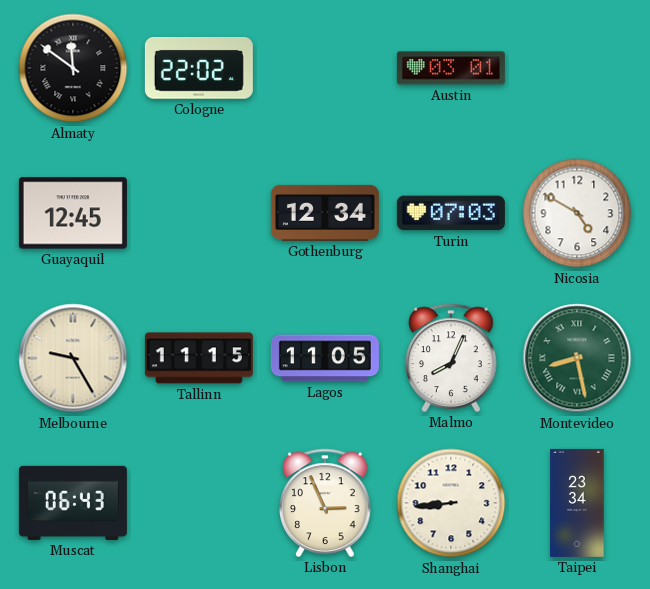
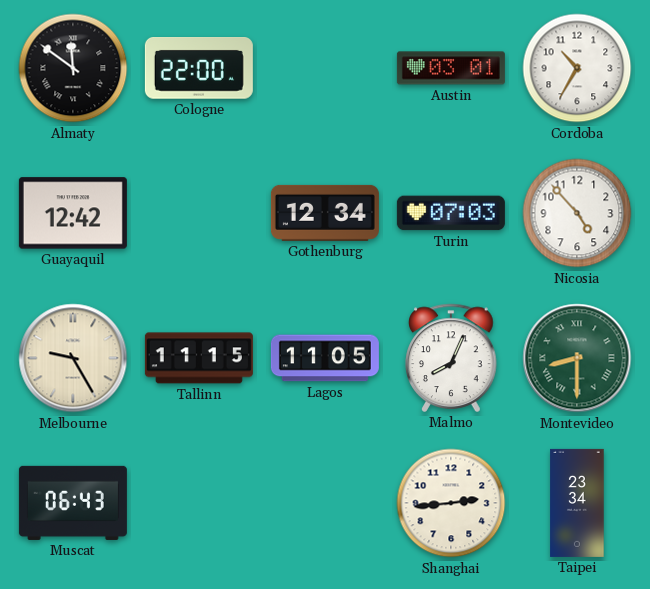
Cologne: 22:02 -> 22:00
Cordoba: none -> 10:35
Guayaquil: 12:45 -> 12:42
Nicosia: 4:50 -> 4:53
Montevideo: 8:28 -> 8:30
Lisbon: 2:56 -> none
Shanghai: 8:44 -> 2:44
